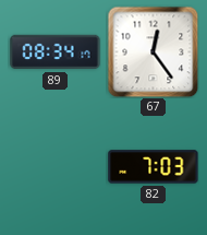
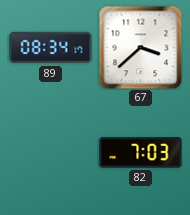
67: 12:24 -> 3:38
